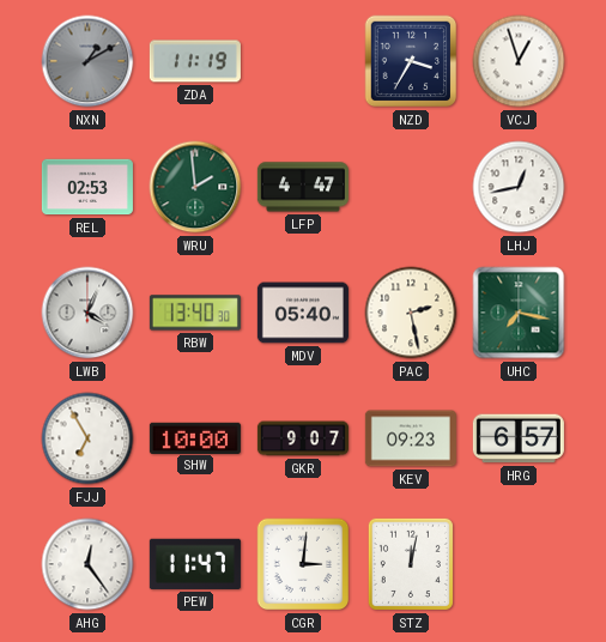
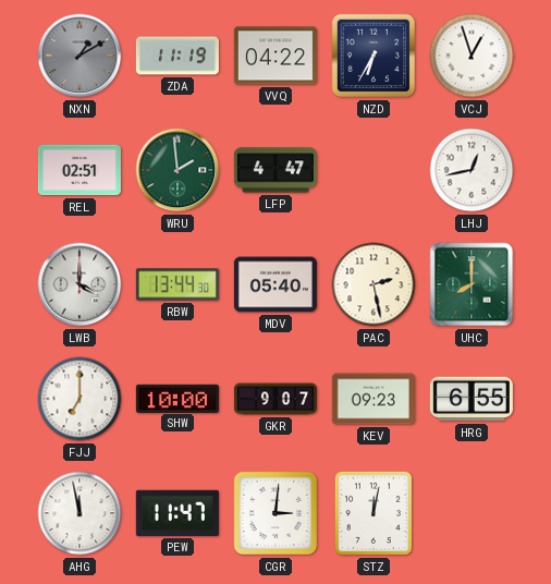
VVQ: none -> 04:22
NZD: 3:35 -> 6:35
REL: 02:53 -> 02:51
LWB: 4:04 -> 4:00
RBW: 13:40 -> 13:44
UHC: 7:17 -> 8:00
FJJ: 6:55 -> 7:00
HRG: 6:57 -> 6:55
AHG: 12:24 -> 11:58
